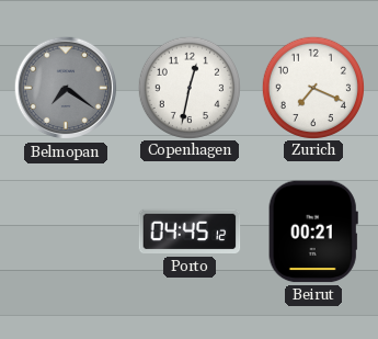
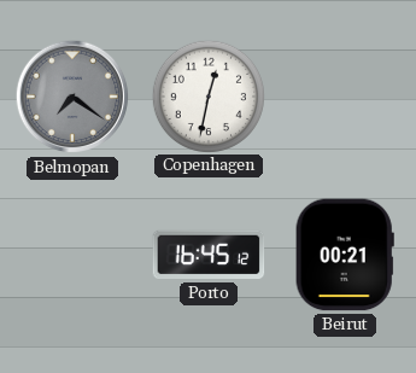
Zurich: 7:19 -> none
Porto: 04:45 -> 16:45
